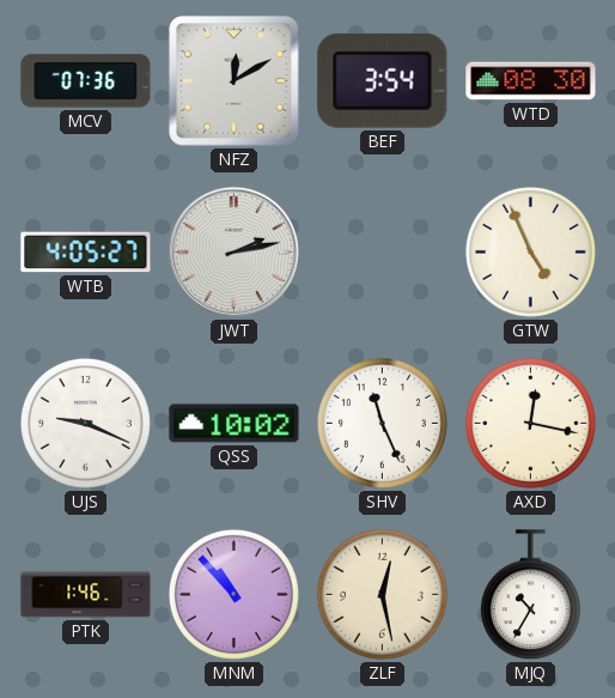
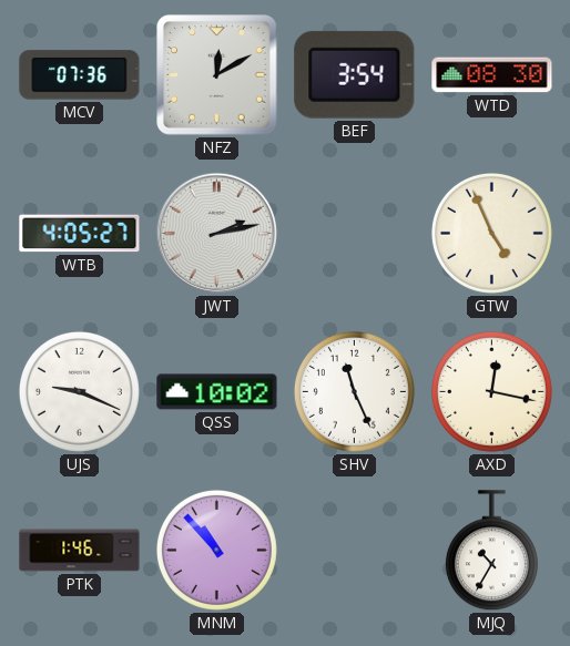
ZLF: 12:28 -> none
